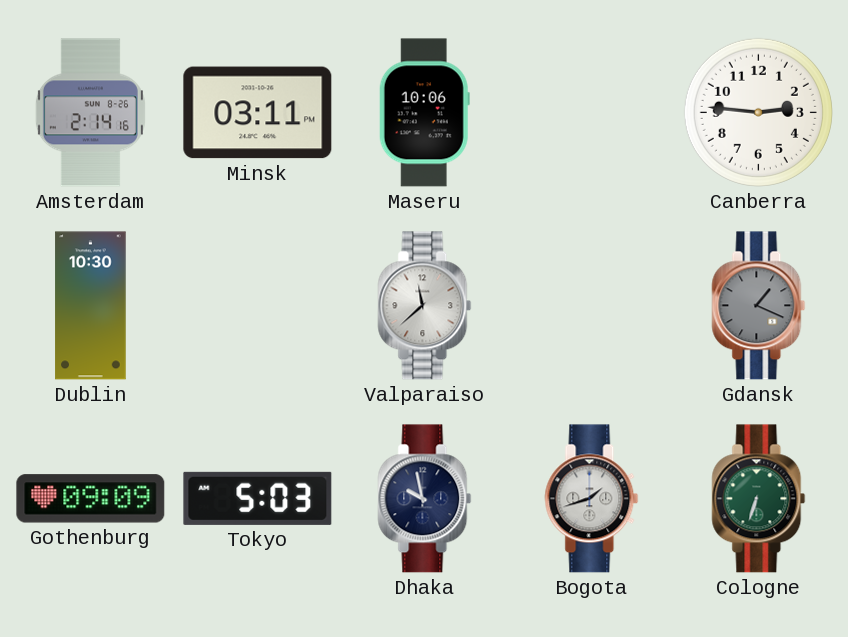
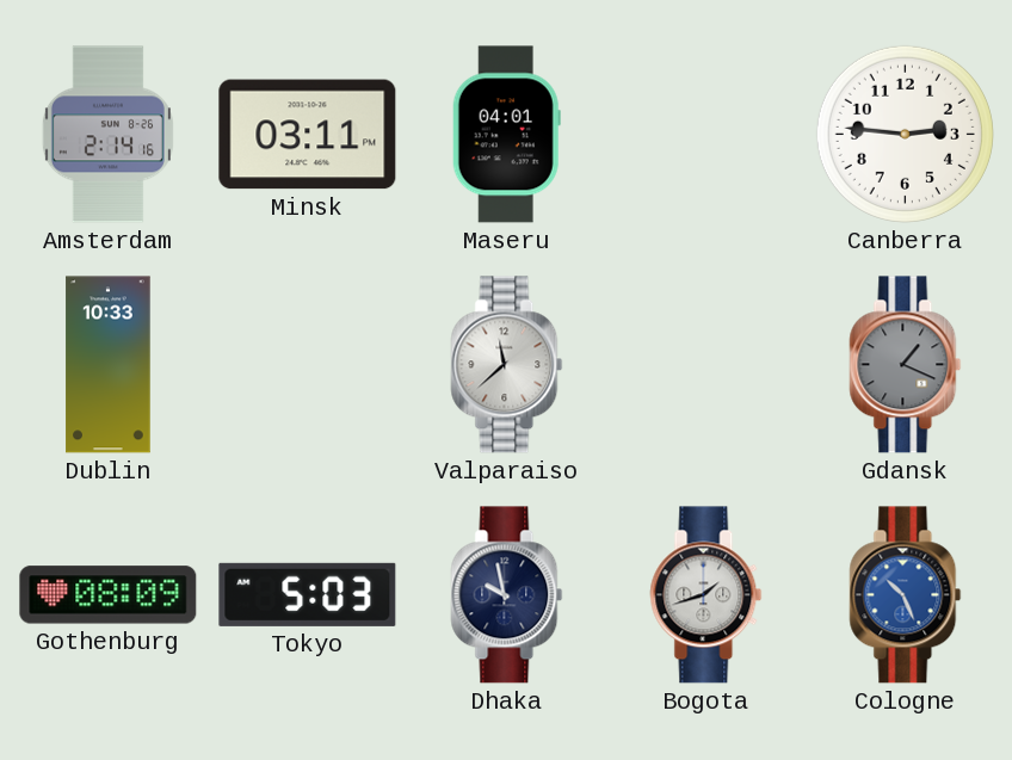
Maseru: 10:06 -> 04:01
Dublin: 10:30 -> 10:33
Gothenburg: 09:09 -> 08:09
Cologne: 6:33 -> 10:26
Cologne dial: green -> blue
